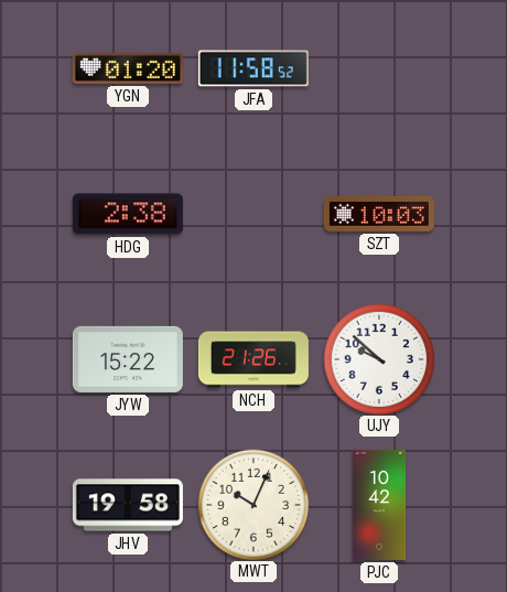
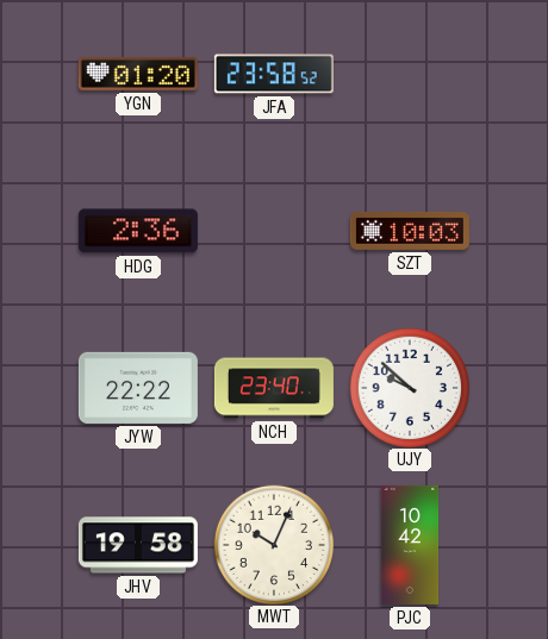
JFA: 11:58 -> 23:58
HDG: 2:38 -> 2:36
JYW: 15:22 -> 22:22
NCH: 21:26 -> 23:40
